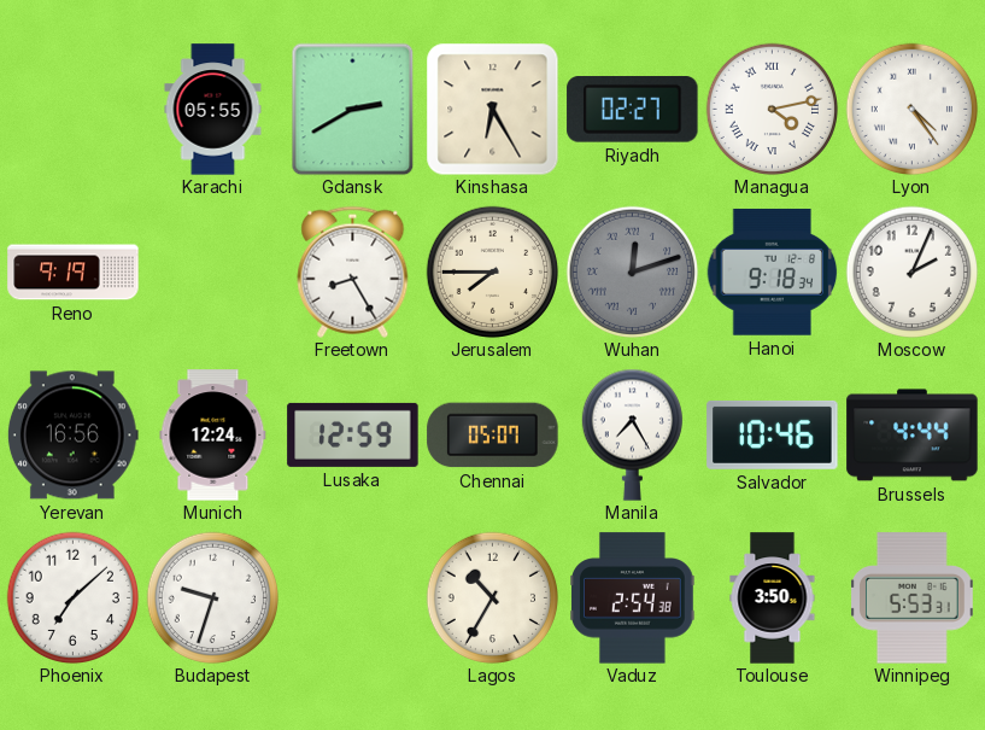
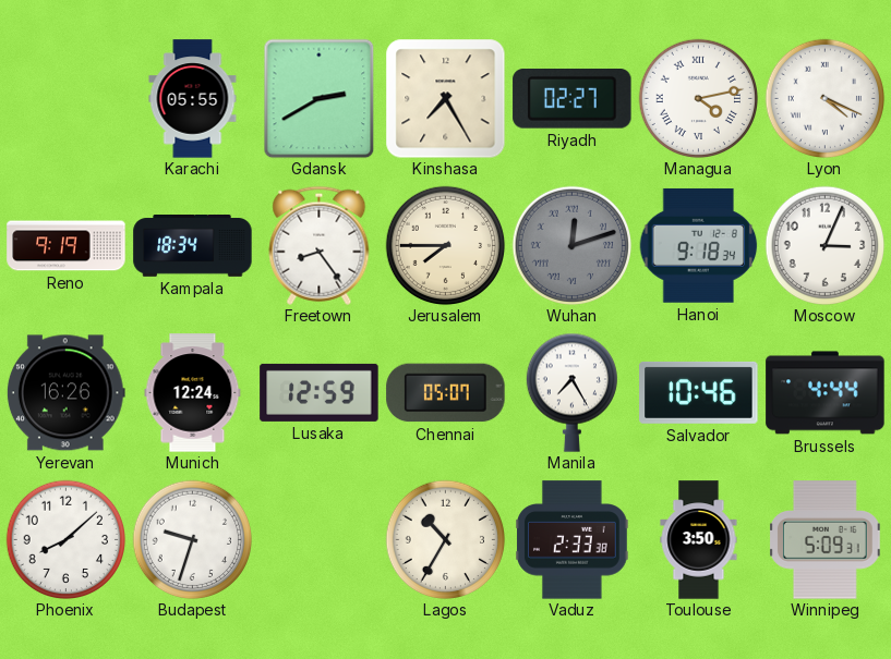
Kinshasa: 6:25 -> 7:25
Lyon: 4:24 -> 4:19
Kampala: none -> 18:34
Freetown: 8:25 -> 8:24
Moscow: 2:04 -> 3:04
Yerevan: 16:56 -> 16:26
Phoenix: 7:08 -> 8:08
Vaduz: 2:54 -> 2:33
Winnipeg: 5:53 -> 5:09
